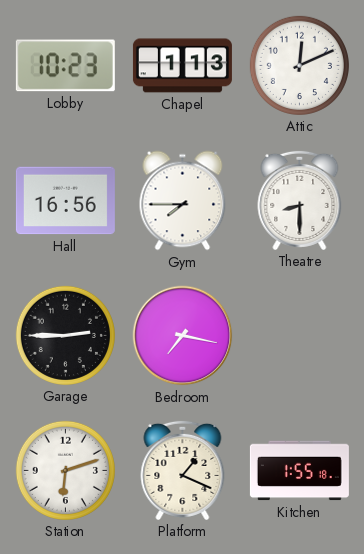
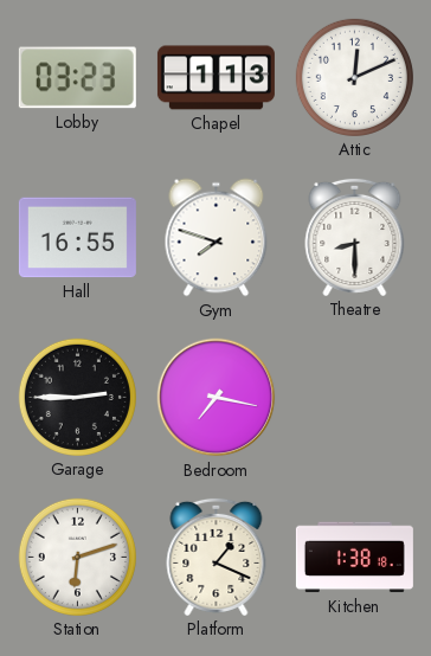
Lobby: 10:23 -> 03:23
Hall: 16:56 -> 16:55
Gym: 7:45 -> 7:48
Kitchen: 1:55 -> 1:38
